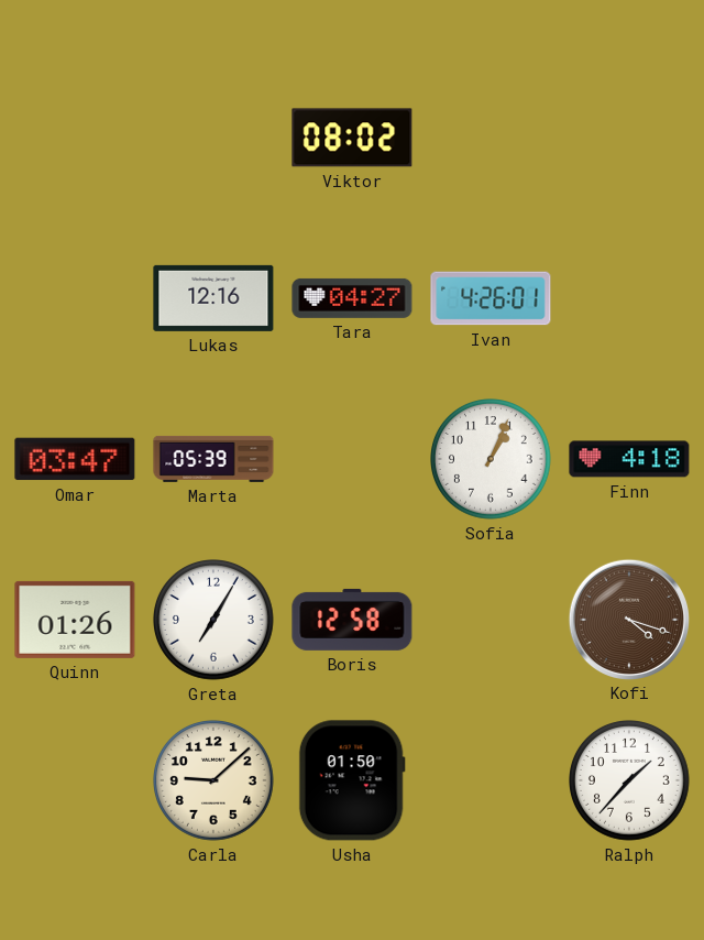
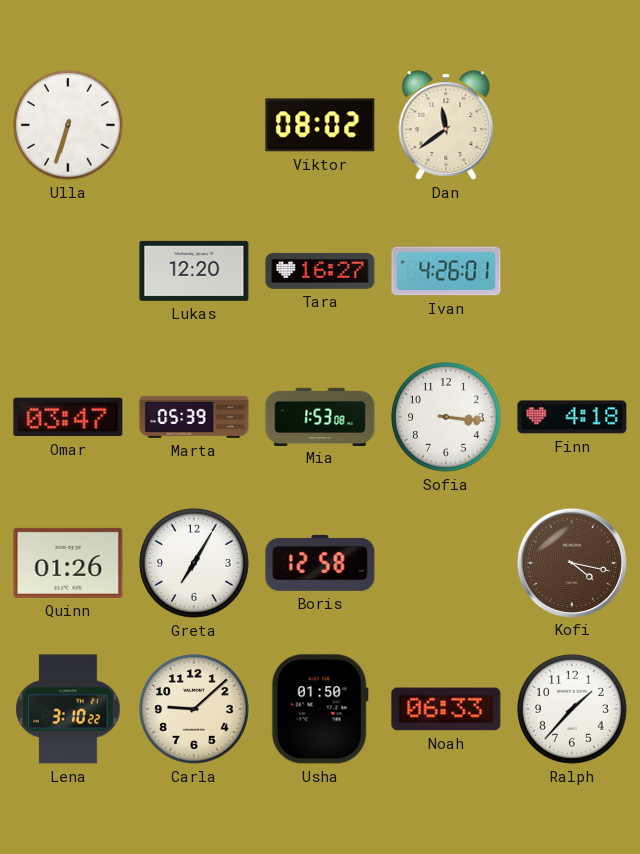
Ulla: none -> 6:33
Dan: none -> 11:39
Lukas: 12:16 -> 12:20
Tara: 04:27 -> 16:27
Mia: none -> 1:53
Sofia: 1:04 -> 3:16
Kofi: 4:18 -> 4:17
Lena: none -> 3:10
Noah: none -> 06:33
